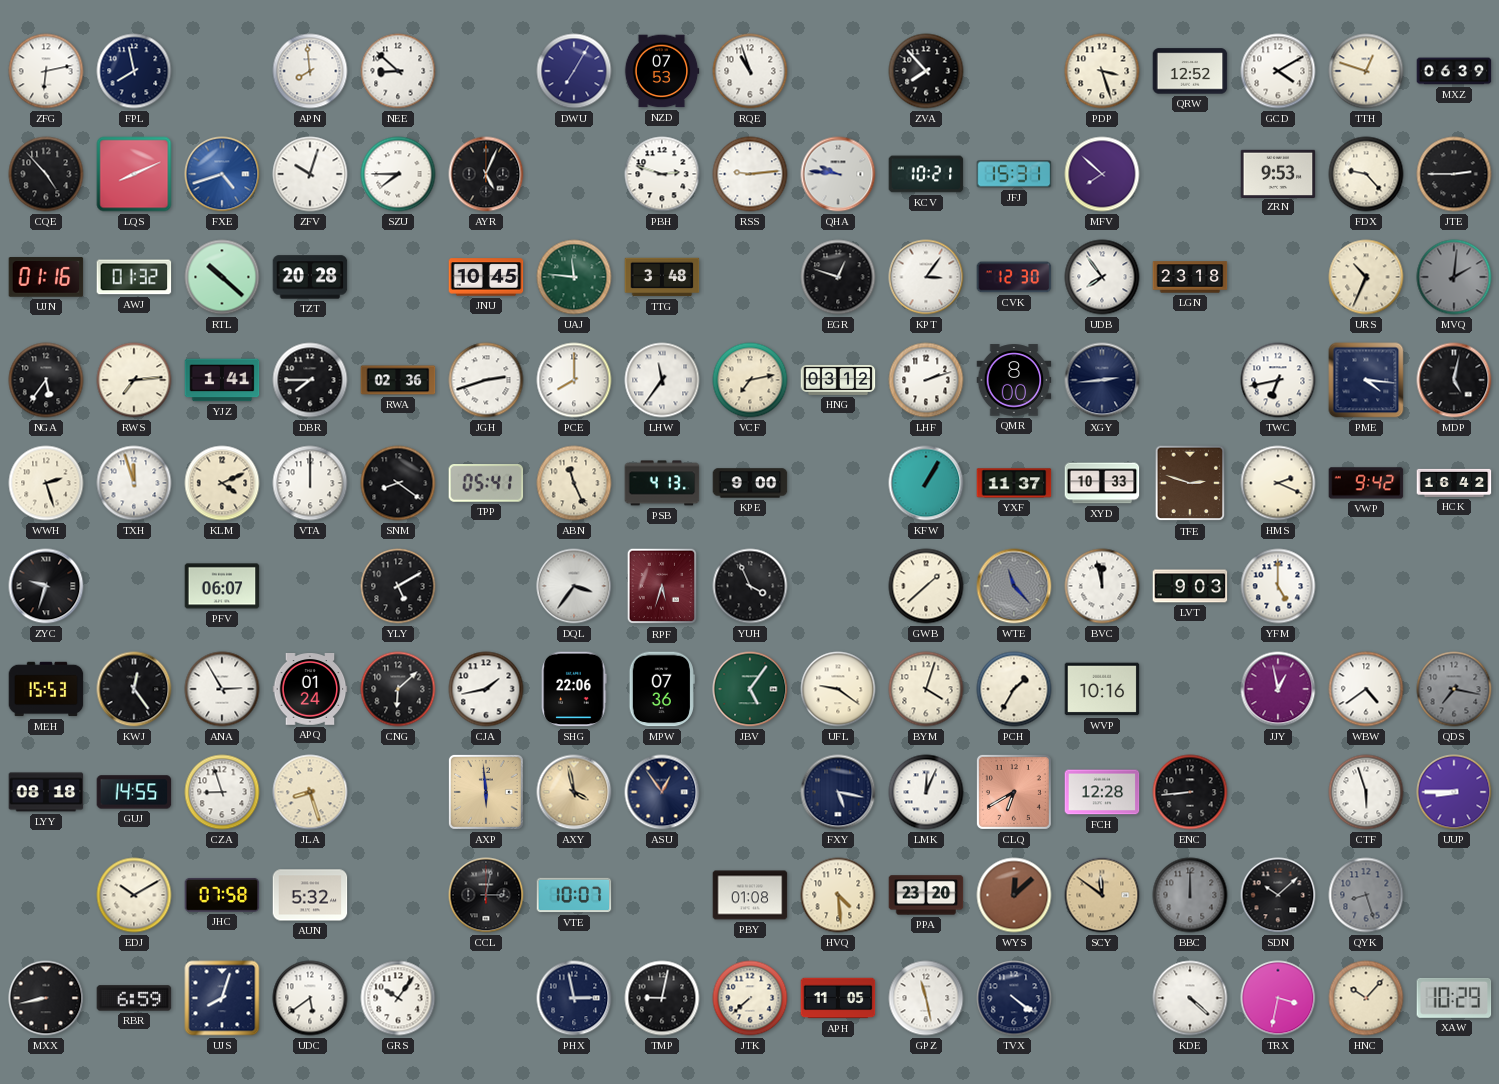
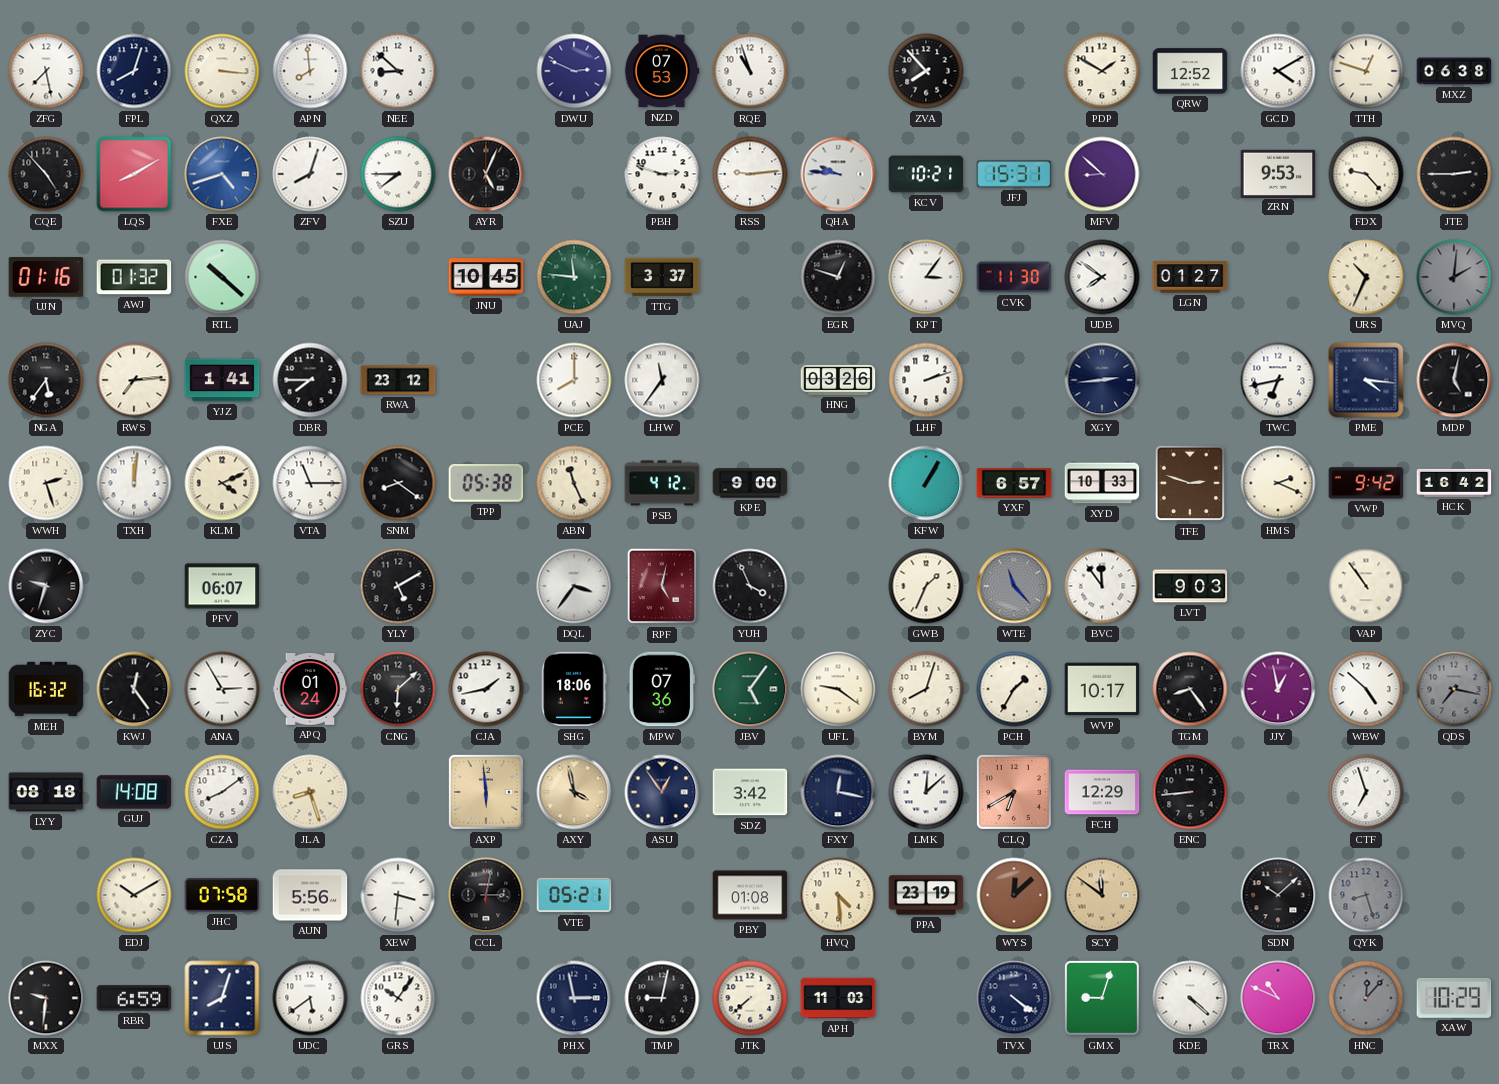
ZFG: 6:13 -> 7:28
FPL: 7:58 -> 8:03
QXZ: none -> 3:16
DWU: 7:05 -> 2:49
PDP: 3:27 -> 1:50
MXZ: 06:39 -> 06:38
LQS: 8:11 -> 8:10
ZFV: 10:03 -> 8:03
MFV: 7:52 -> 8:52
TZT: 20:28 -> none
TTG: 3:48 -> 3:37
CVK: 12:30 -> 11:30
UDB: 7:54 -> 7:51
LGN: 23:18 -> 01:27
RWA: 02:36 -> 23:12
JGH: 2:42 -> none
VCF: 7:13 -> none
HNG: 03:12 -> 03:26
QMR: 8:00 -> none
TXH: 11:57 -> 12:01
VTA: 12:00 -> 11:15
TPP: 05:41 -> 05:38
PSB: 4:13 -> 4:12
YXF: 11:37 -> 6:57
RPF: 5:33 -> 5:02
GWB: 1:38 -> 1:34
BVC: 11:58 -> 11:54
YFM: 5:00 -> none
VAP: none -> 10:54
MEH: 15:53 -> 16:32
SHG: 22:06 -> 18:06
BYM: 4:03 -> 8:03
WVP: 10:16 -> 10:17
TGM: none -> 8:24
WBW: 4:39 -> 4:52
GUJ: 14:55 -> 14:08
CZA: 8:57 -> 8:09
SDZ: none -> 3:42
FXY: 5:17 -> 12:17
LMK: 12:04 -> 12:08
FCH: 12:28 -> 12:29
CTF: 5:57 -> 6:57
UUP: 8:45 -> none
AUN: 5:32 -> 5:56
XEW: none -> 3:31
VTE: 10:07 -> 05:21
PPA: 23:20 -> 23:19
BBC: 12:00 -> none
MXX: 8:43 -> 9:31
APH: 11:05 -> 11:03
GPZ: 11:28 -> none
GMX: none -> 9:03
TRX: 3:32 -> 10:49
HNC: 10:07 -> 12:07
HNC dial: cream -> grey
